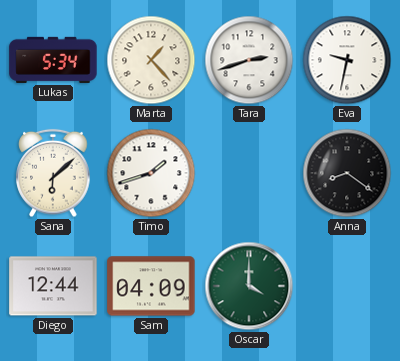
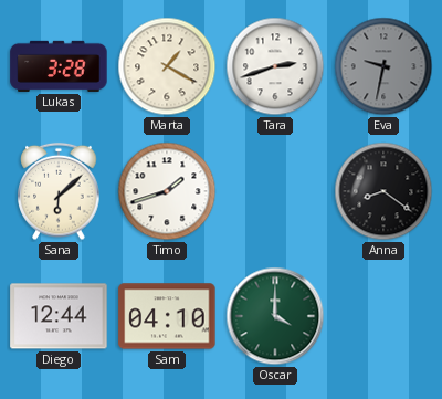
Lukas: 5:34 -> 3:28
Marta: 1:23 -> 1:20
Eva dial: white -> grey
Sam: 04:09 -> 04:10
